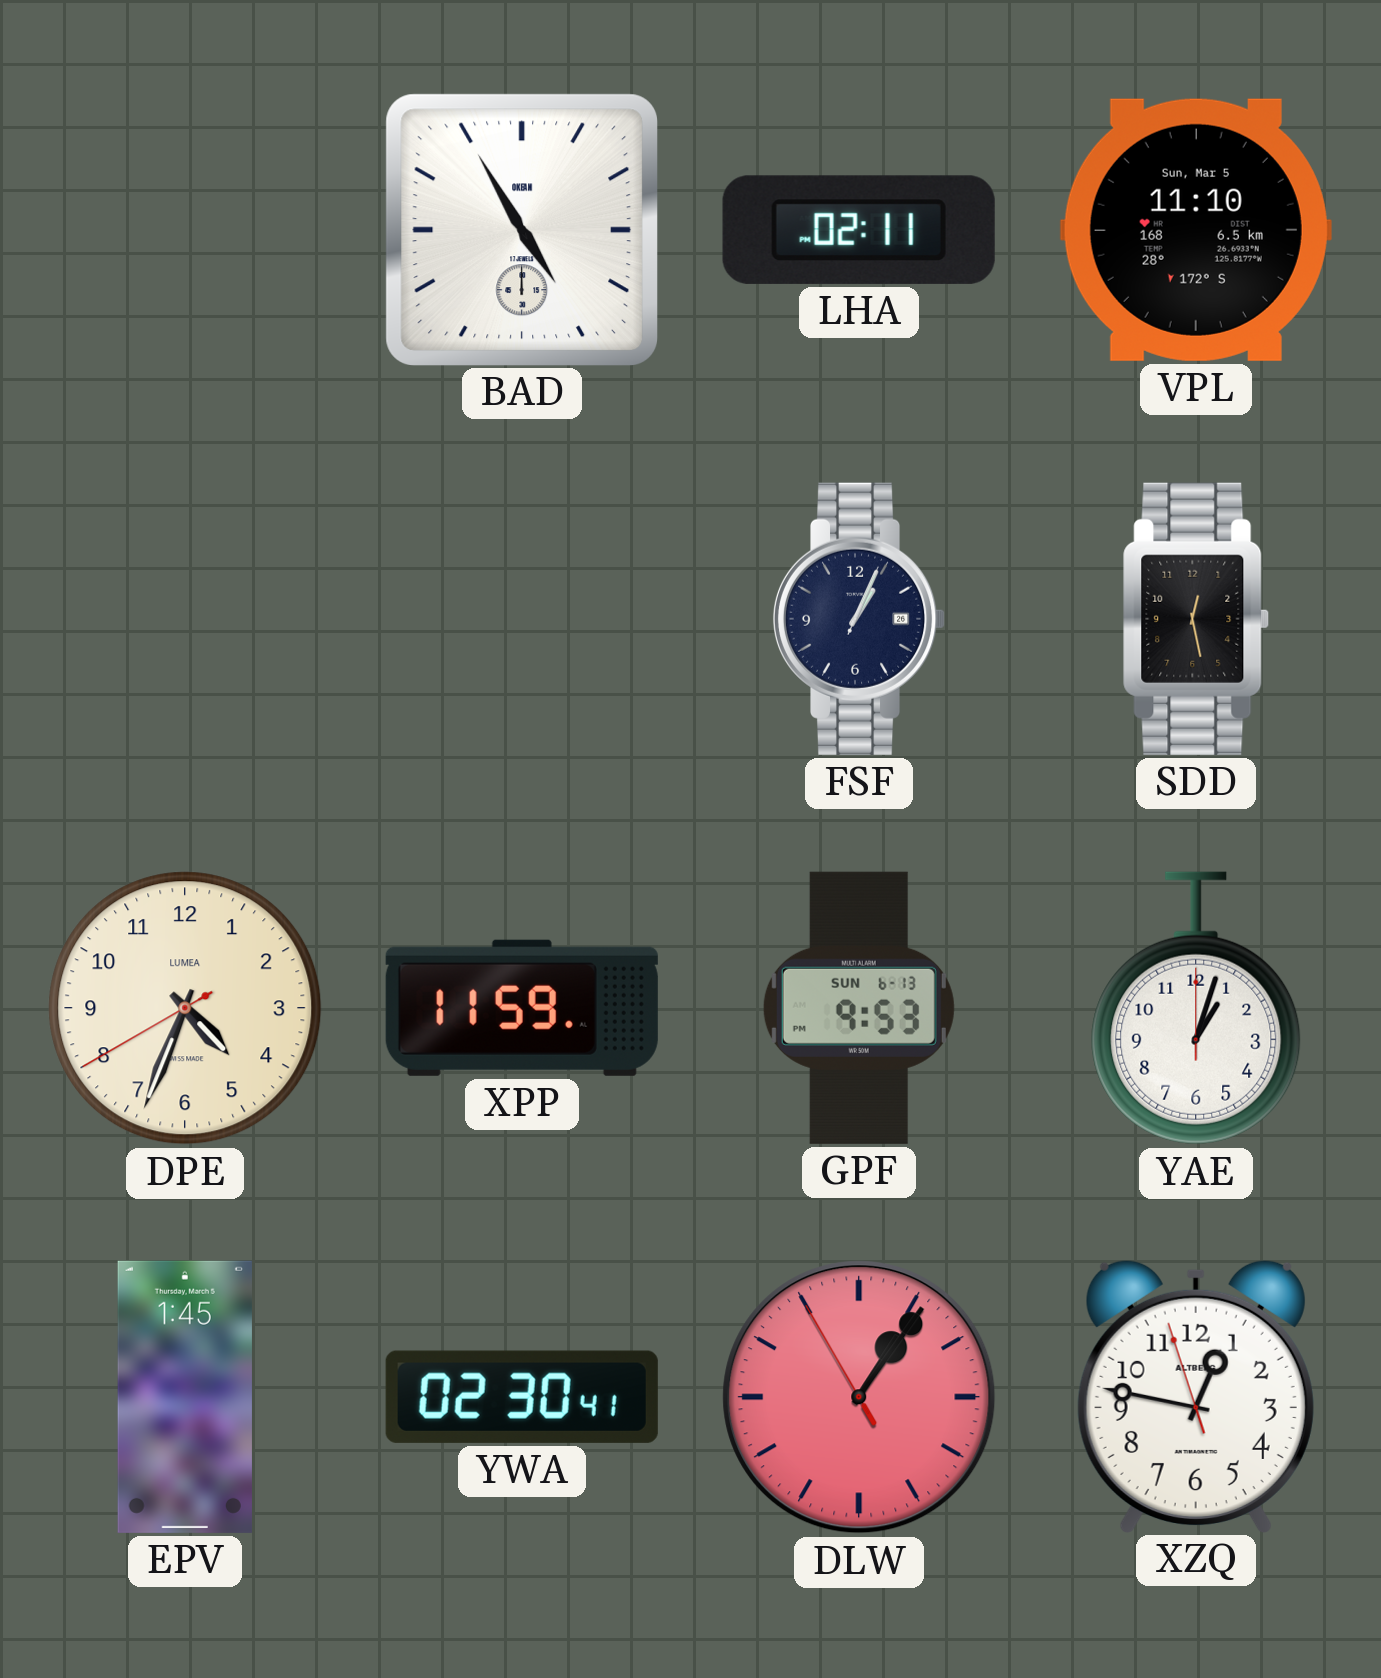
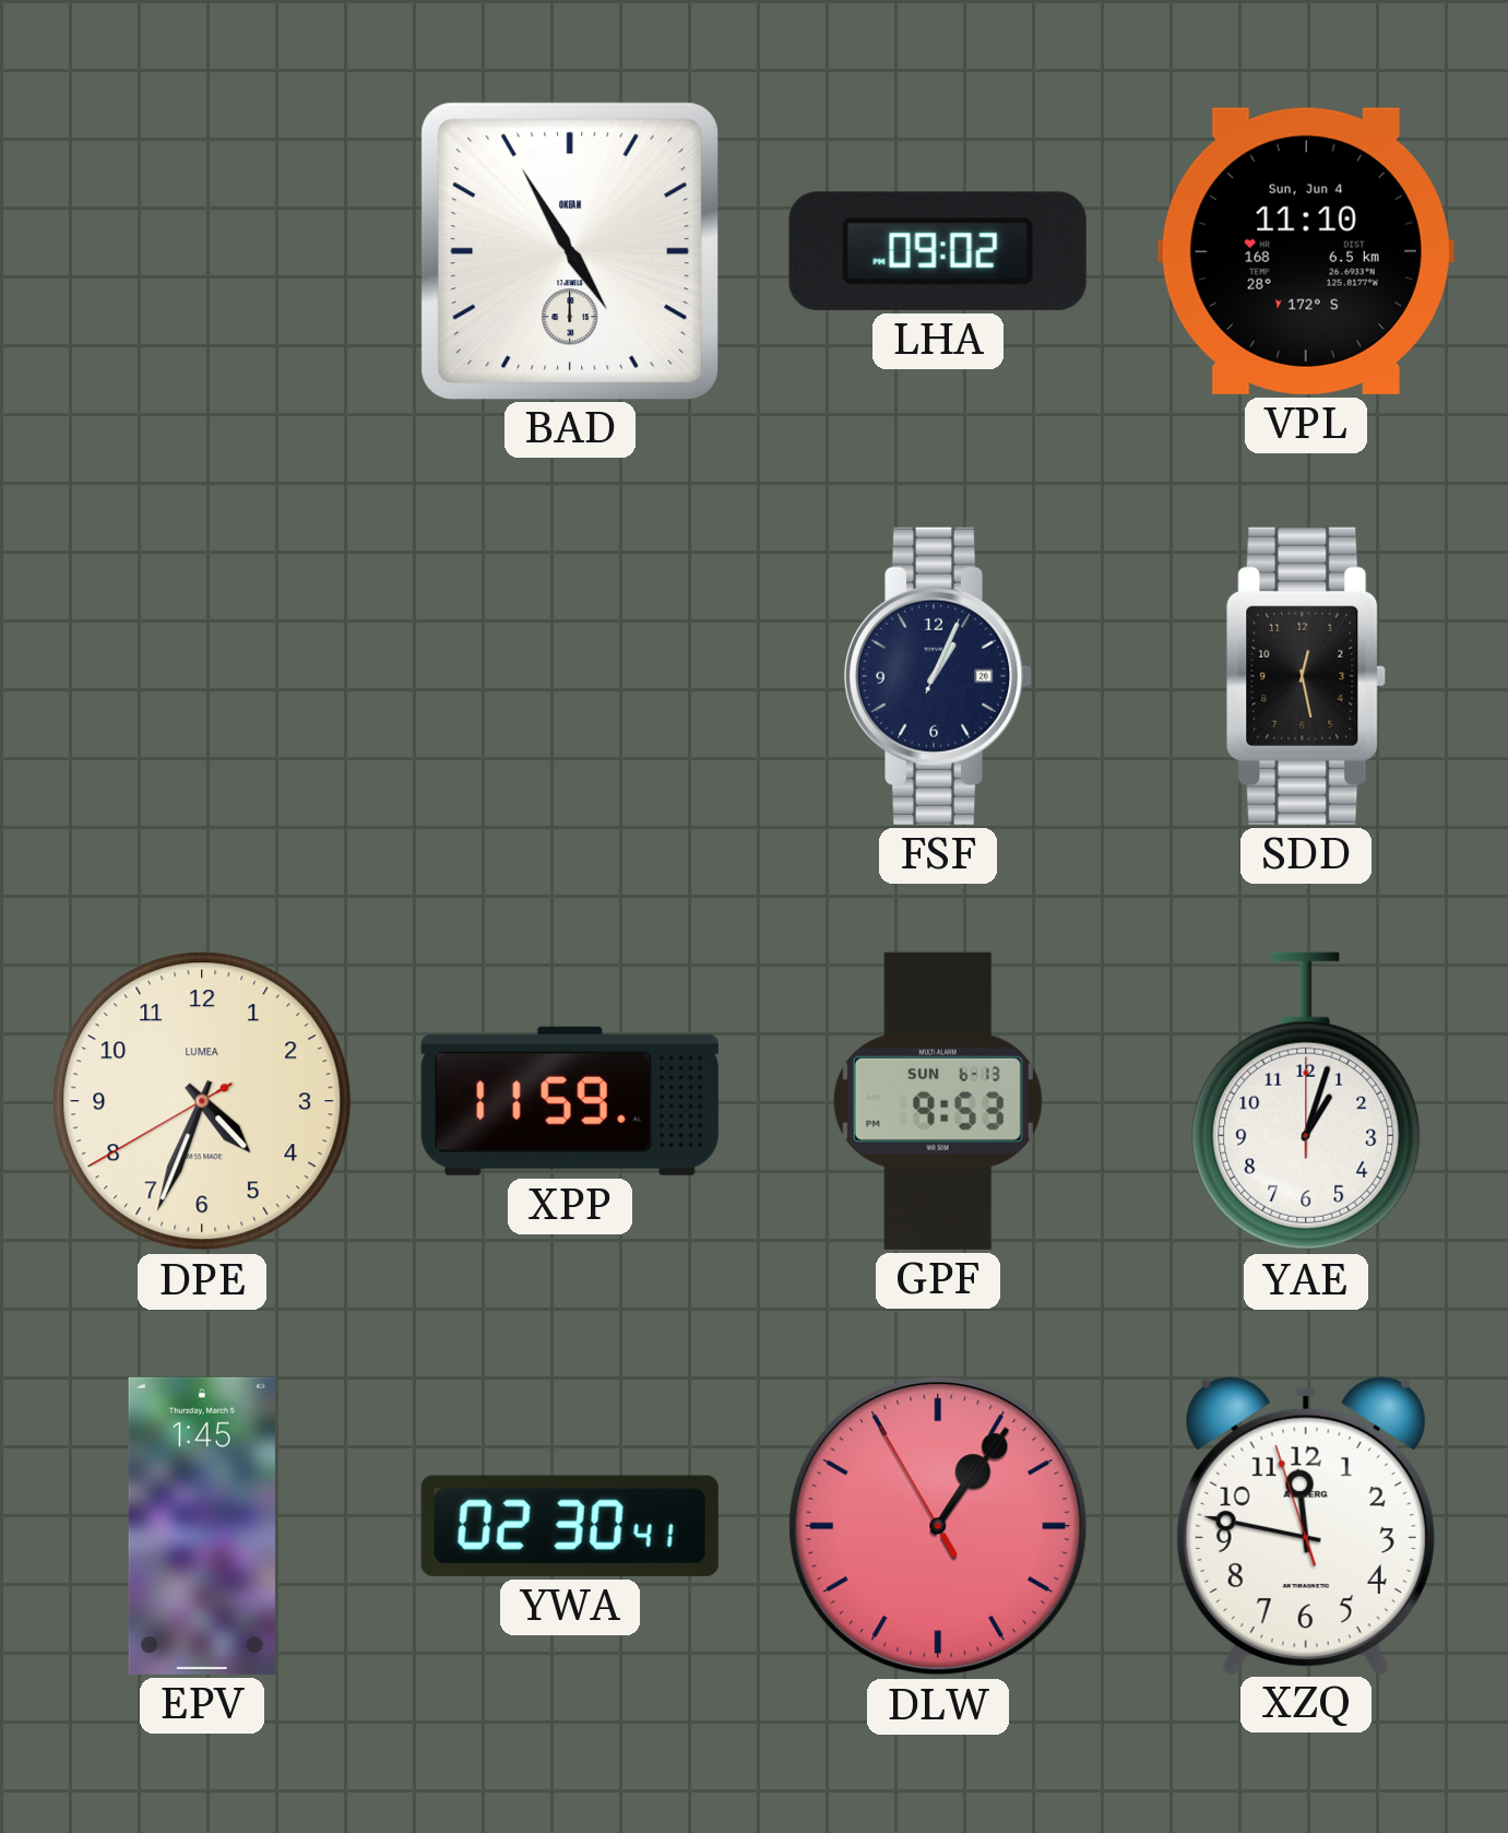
LHA: 02:11 -> 09:02
VPL date: Sun, Mar 5 -> Sun, Jun 4
XZQ: 12:46 -> 11:46
